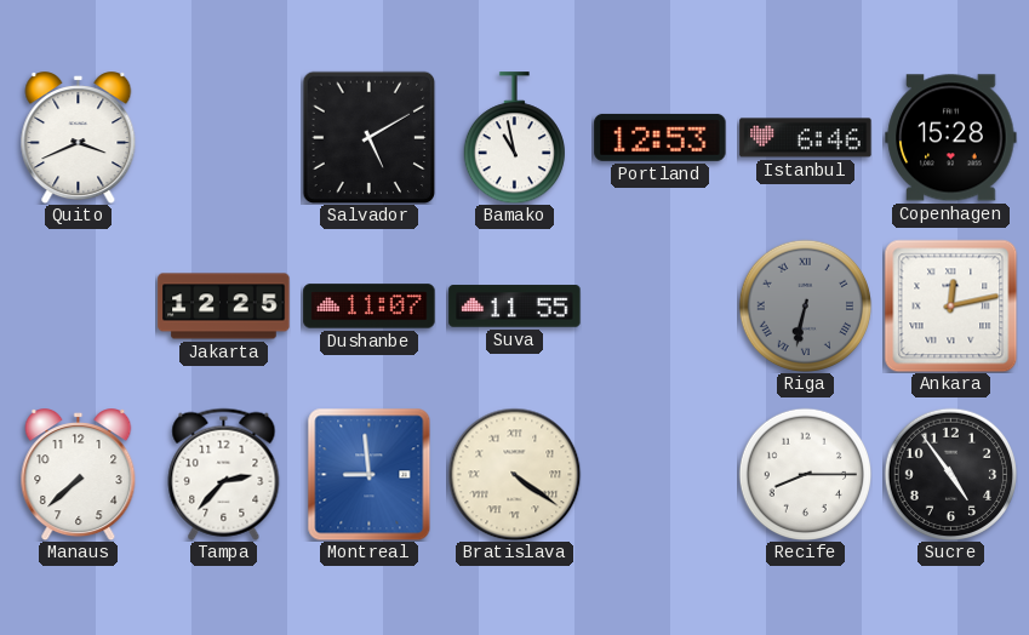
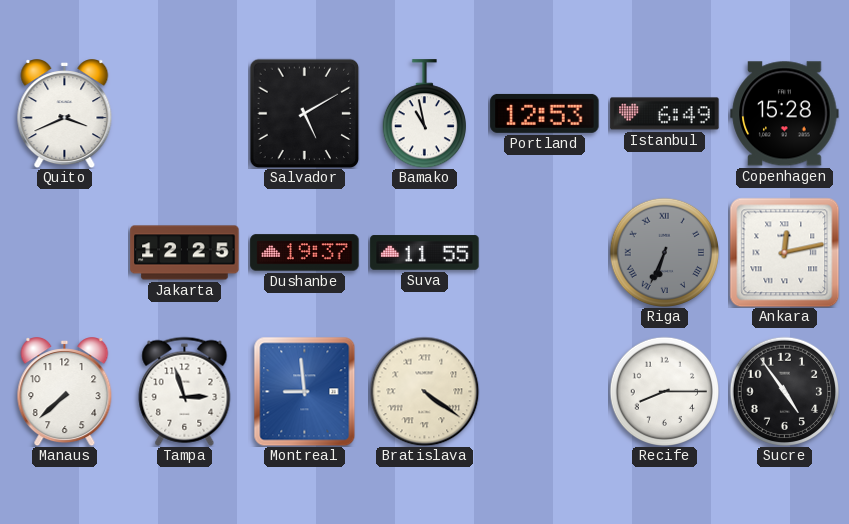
Istanbul: 6:46 -> 6:49
Dushanbe: 11:07 -> 19:37
Riga: 6:32 -> 6:34
Tampa: 2:37 -> 2:57
